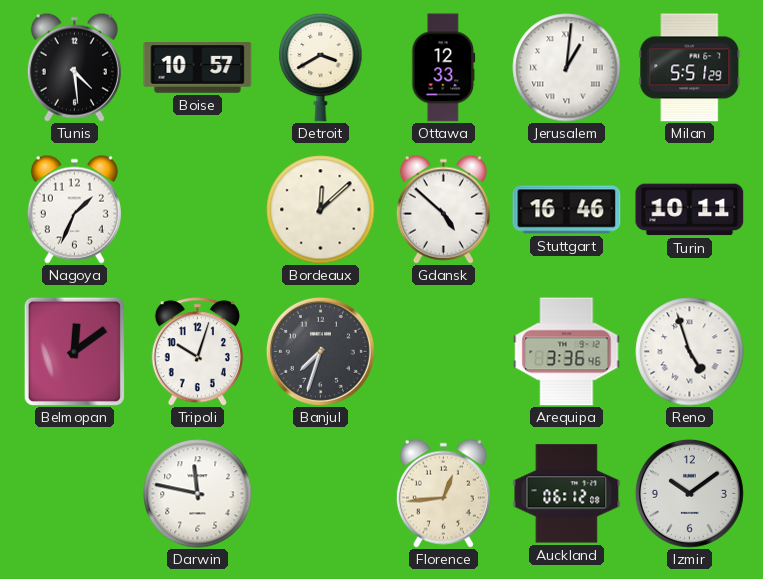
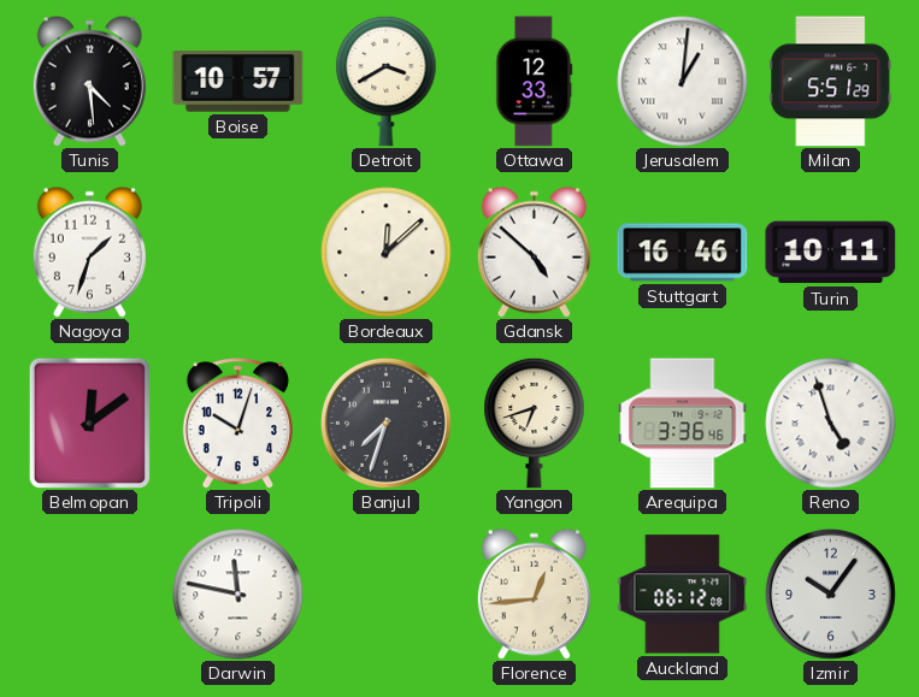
Nagoya: 1:34 -> 1:33
Yangon: none -> 6:42
Izmir: 10:09 -> 10:06
